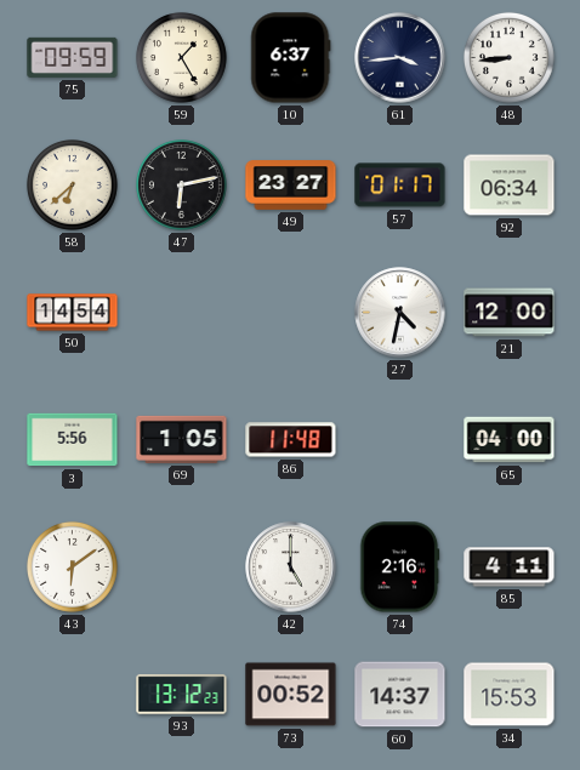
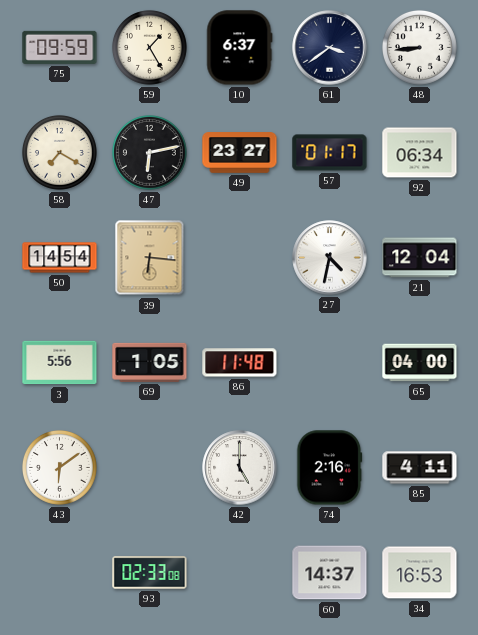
61: 3:44 -> 3:39
58: 6:38 -> 7:20
39: none -> 6:16
21: 12:00 -> 12:04
93: 13:12 -> 02:33
73: 00:52 -> none
34: 15:53 -> 16:53
